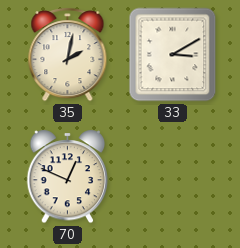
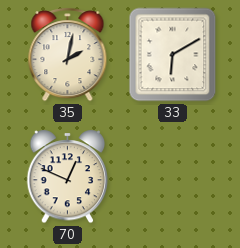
33: 3:10 -> 6:10
